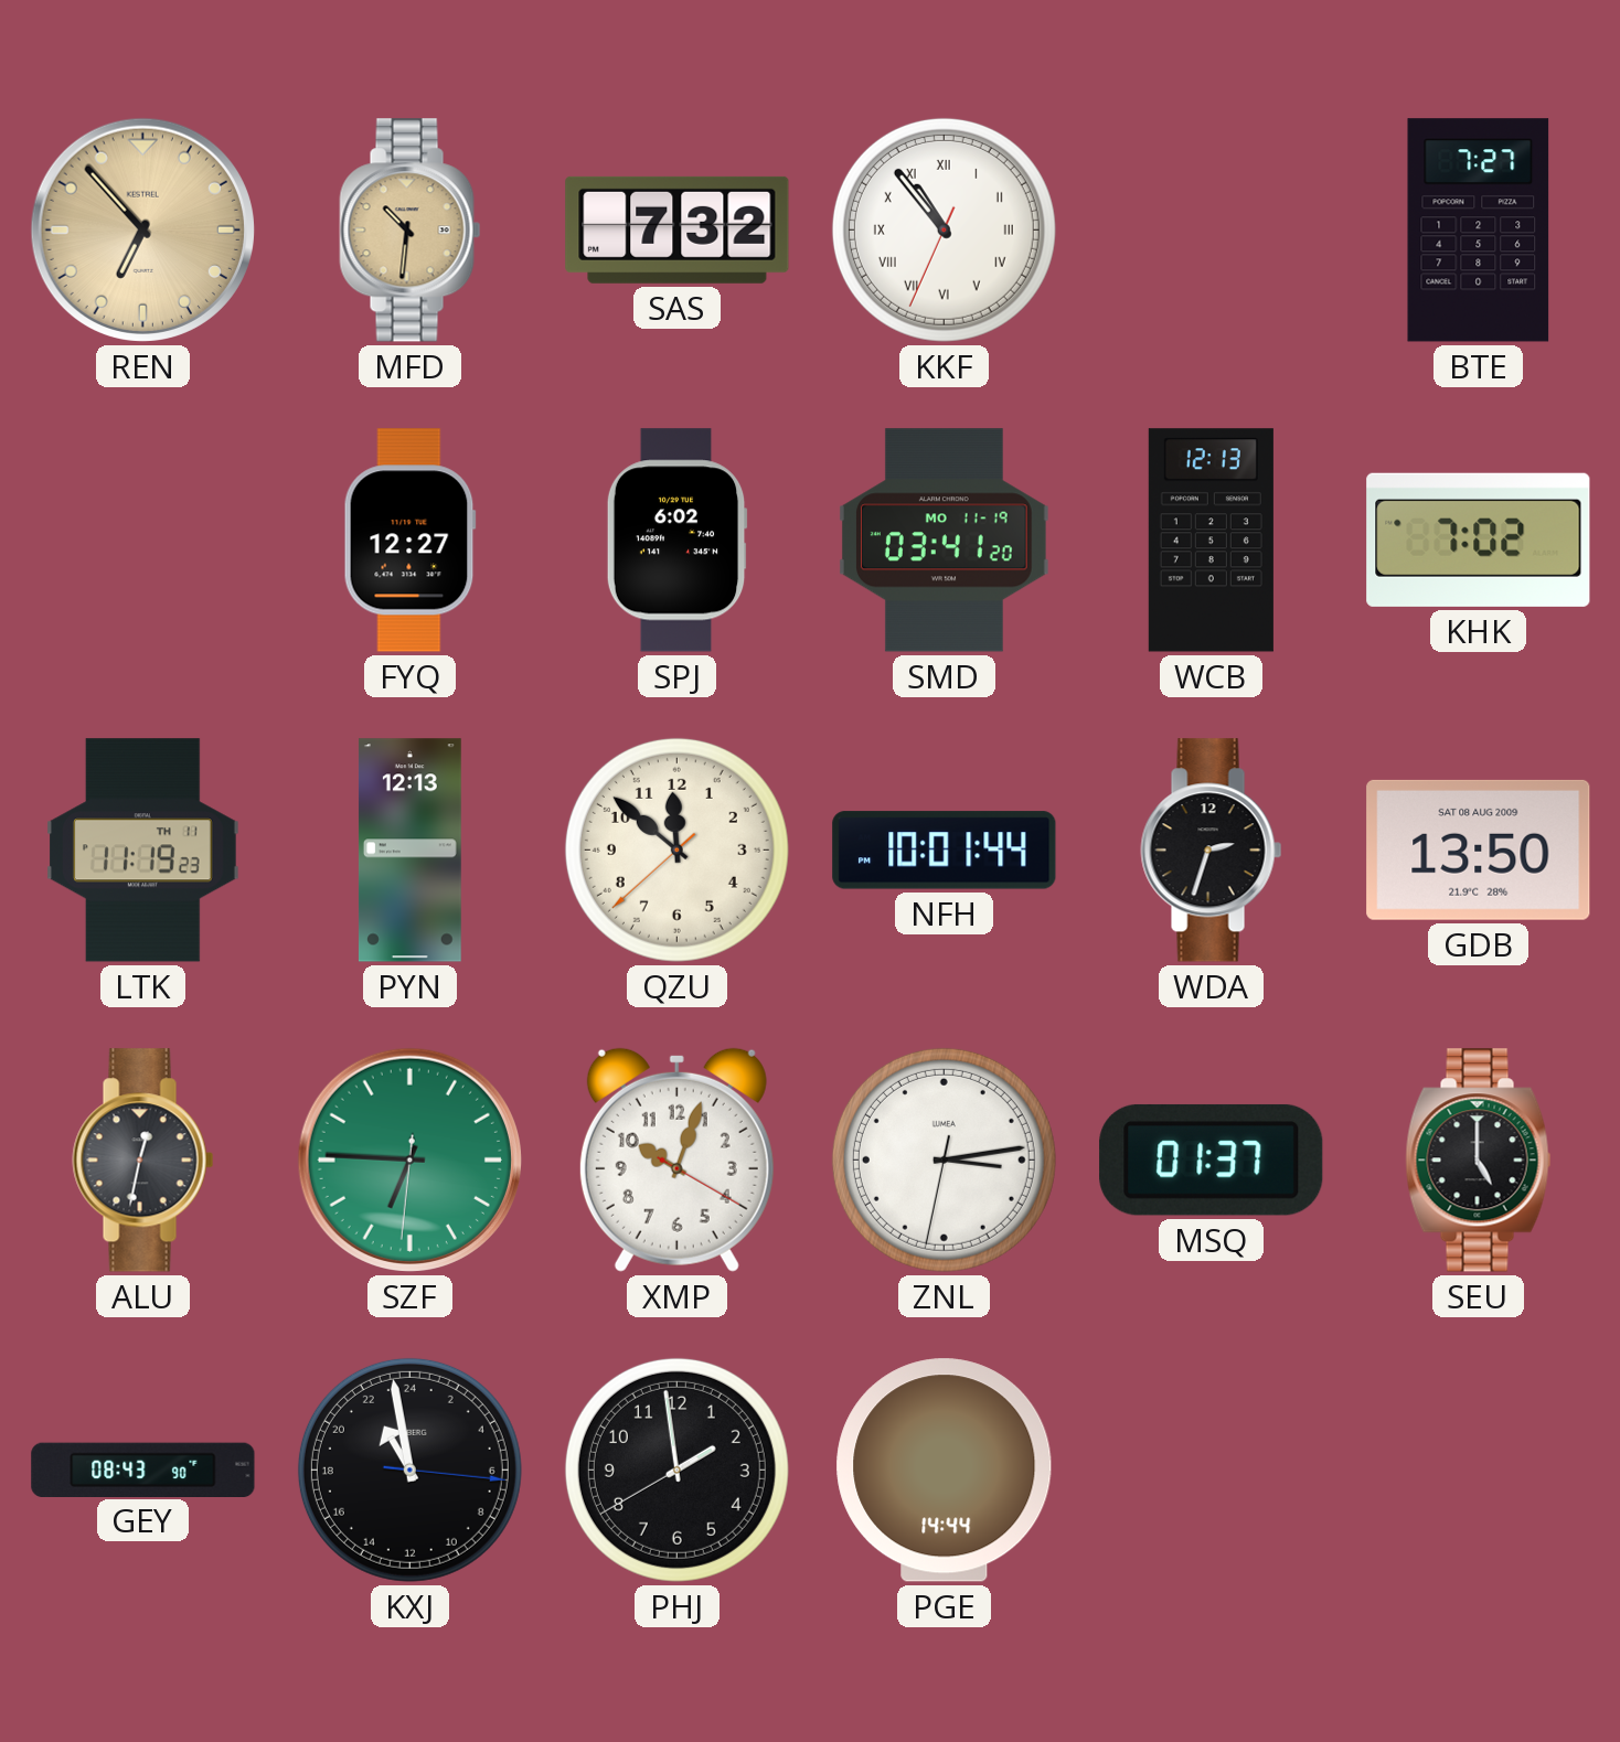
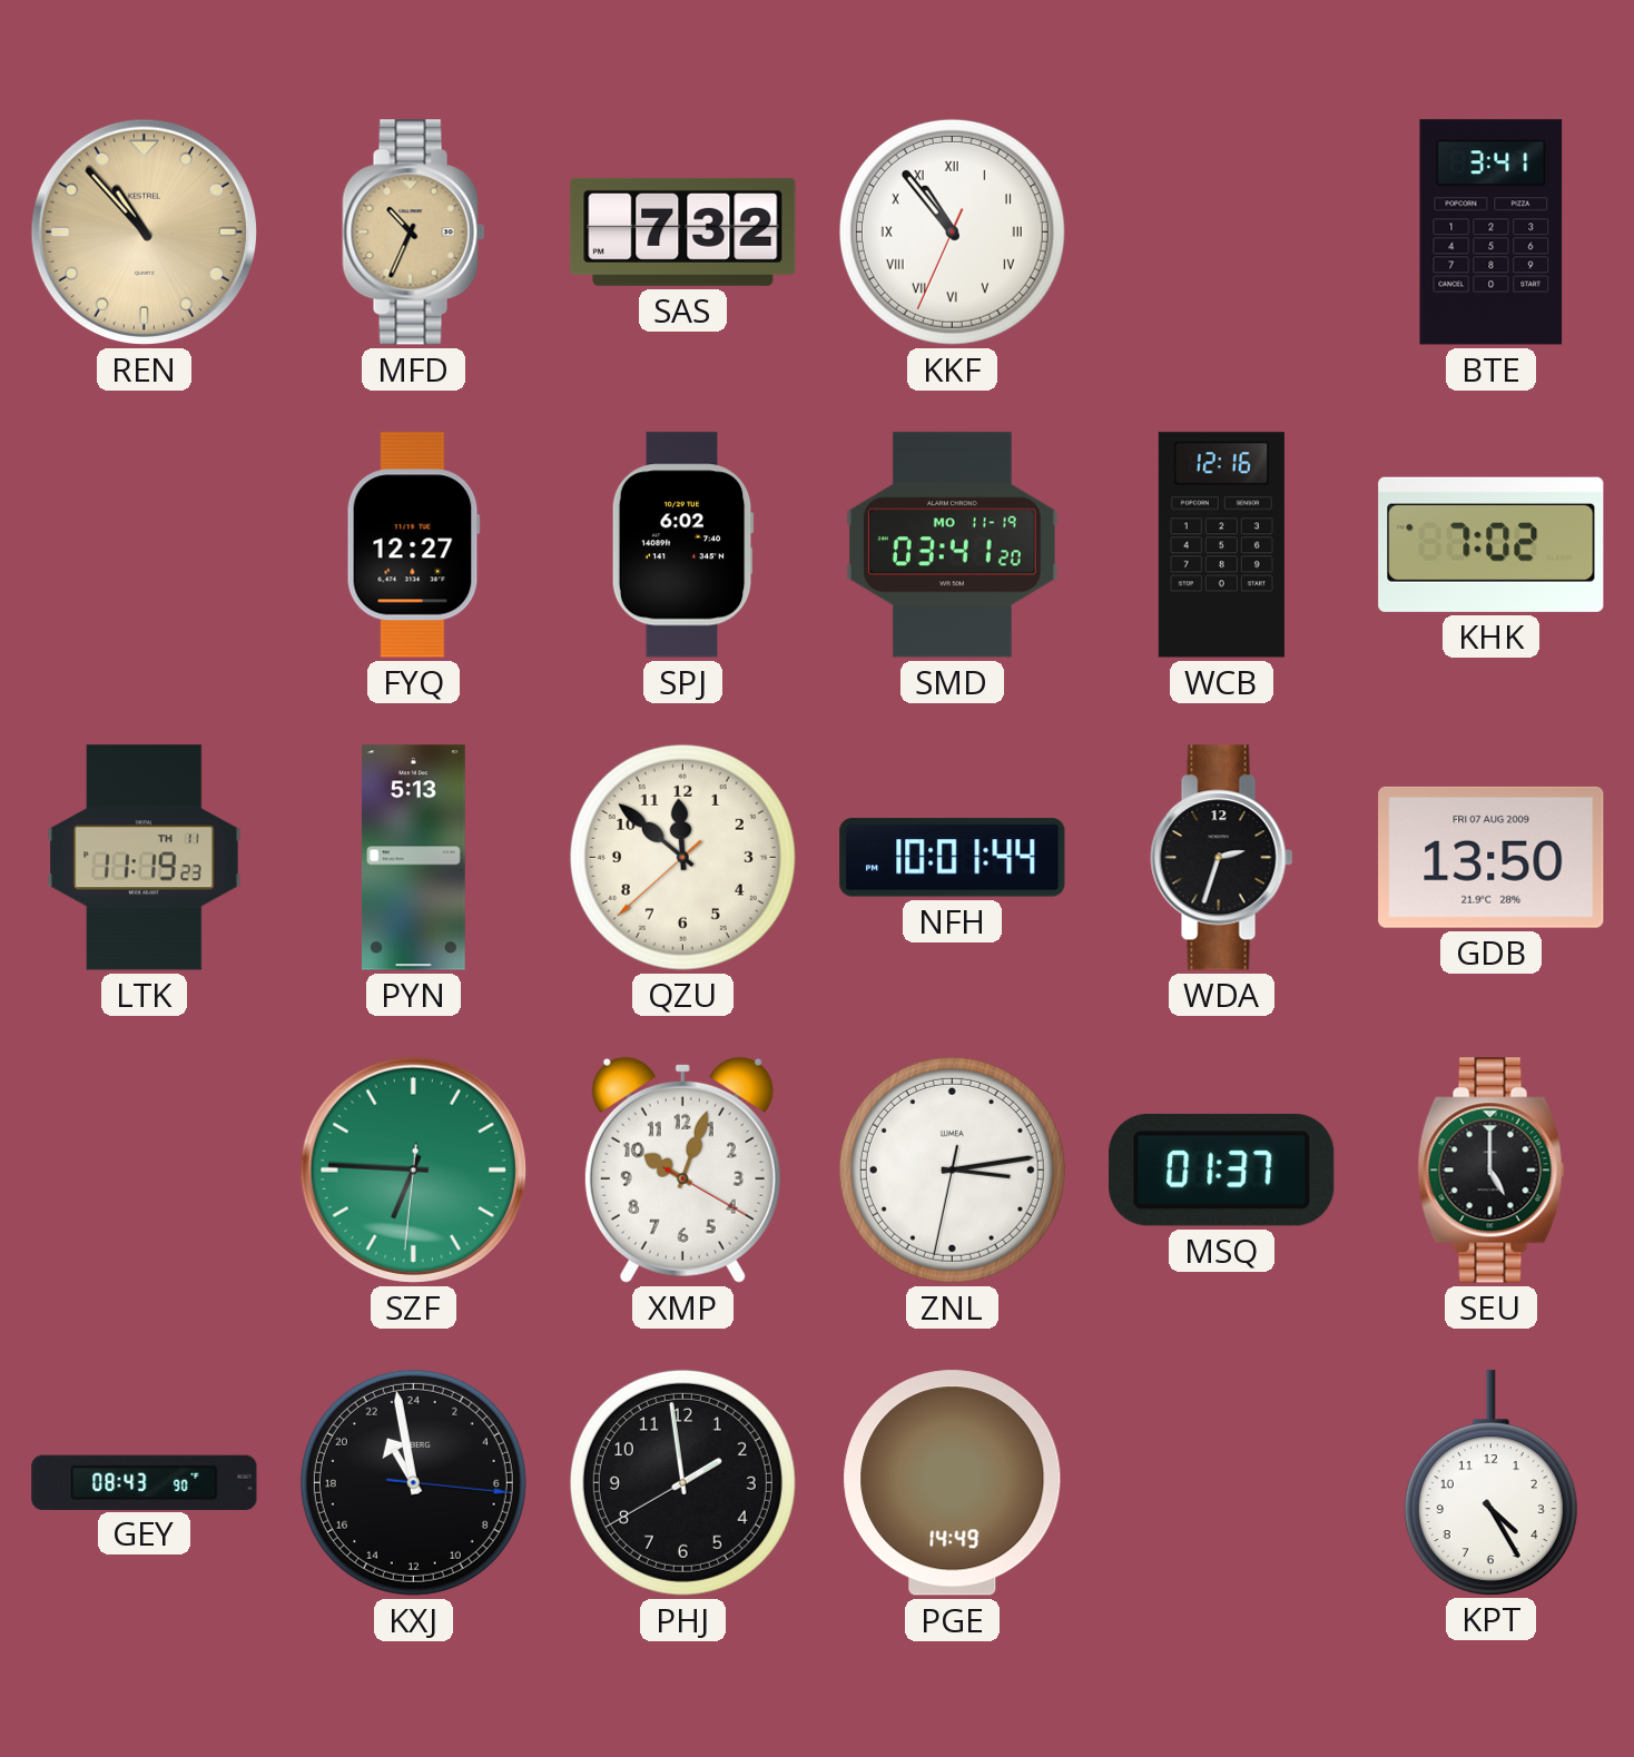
REN: 6:53 -> 10:53
MFD: 10:31 -> 10:34
BTE: 7:27 -> 3:41
WCB: 12:13 -> 12:16
PYN: 12:13 -> 5:13
GDB date: SAT 08 AUG 2009 -> FRI 07 AUG 2009
ALU: 12:32 -> none
PGE: 14:44 -> 14:49
KPT: none -> 4:25
